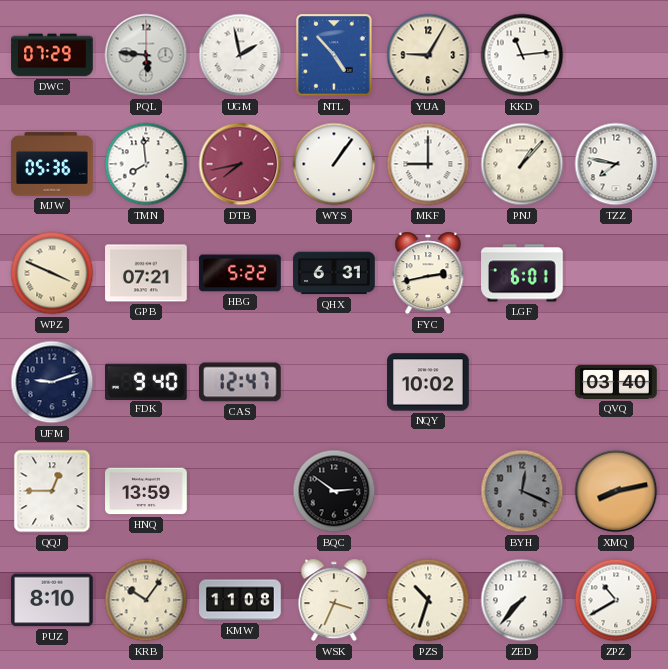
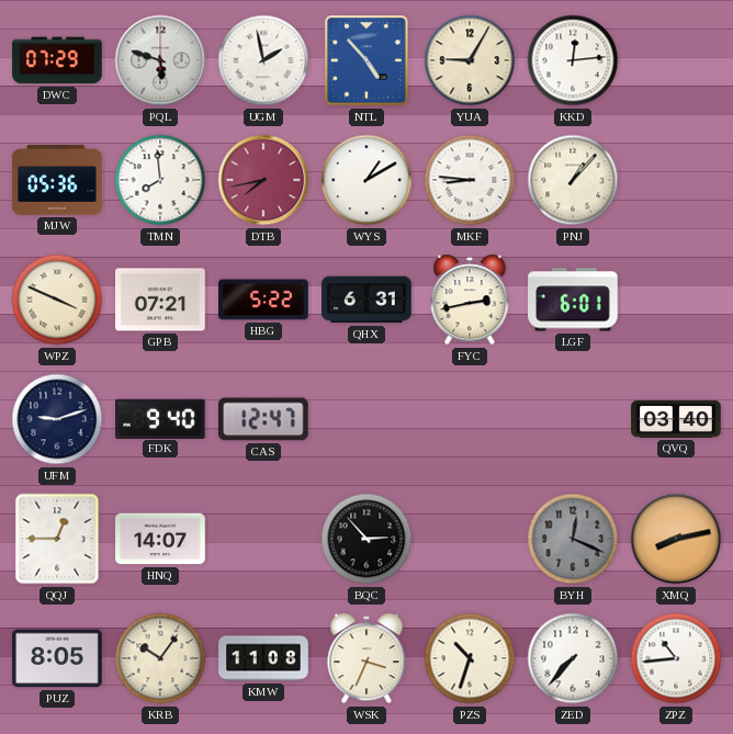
PQL: 5:46 -> 5:48
KKD: 11:14 -> 12:14
WYS: 1:06 -> 1:10
MKF: 9:00 -> 8:46
TZZ: 7:47 -> none
NQY: 10:02 -> none
HNQ: 13:59 -> 14:07
BQC: 2:51 -> 2:53
PUZ: 8:10 -> 8:05
ZPZ: 10:40 -> 10:44
